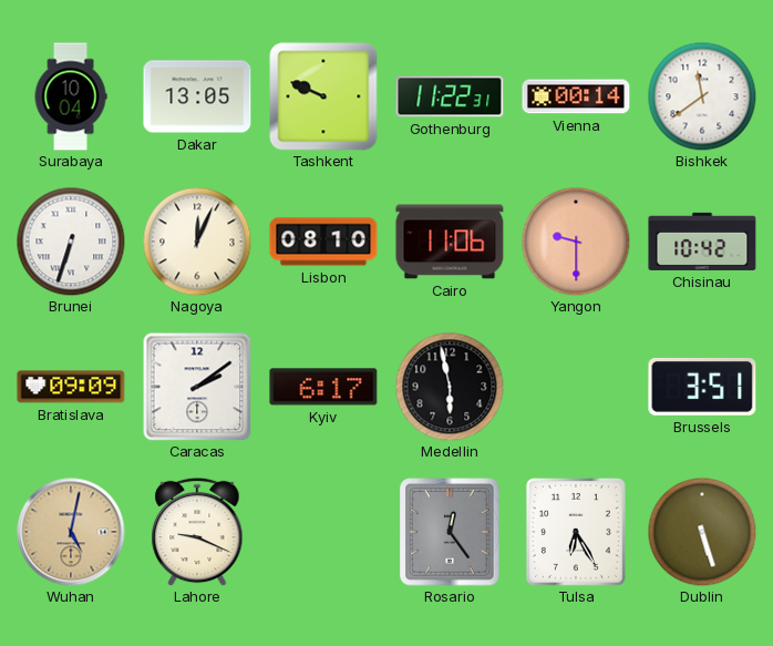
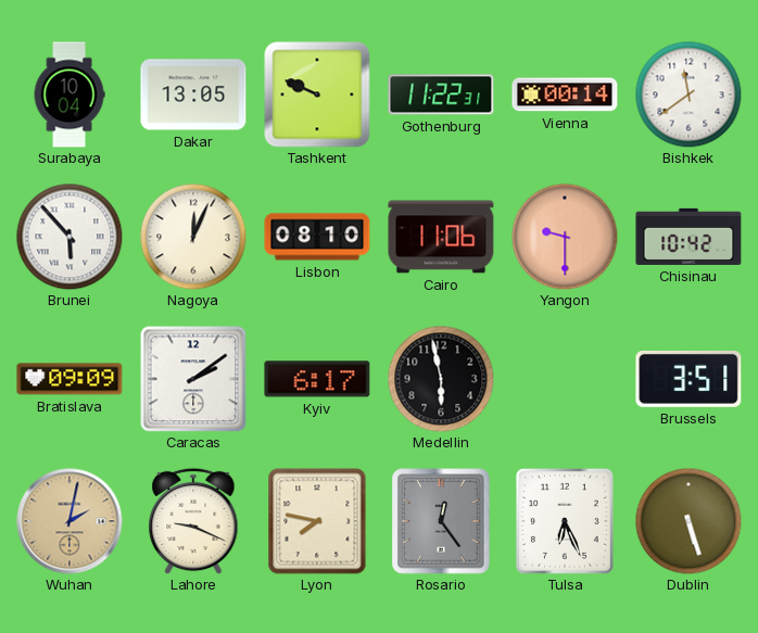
Brunei: 6:33 -> 5:53
Wuhan: 5:02 -> 2:02
Lyon: none -> 7:47
Tulsa: 6:25 -> 6:26
